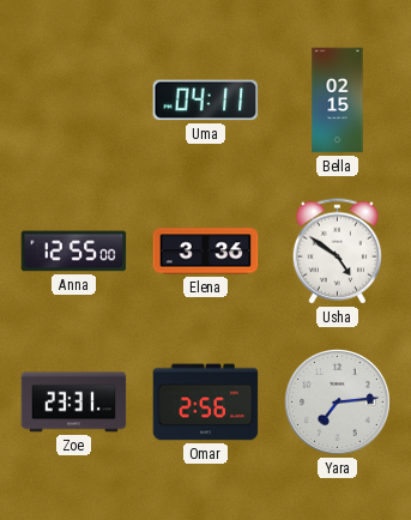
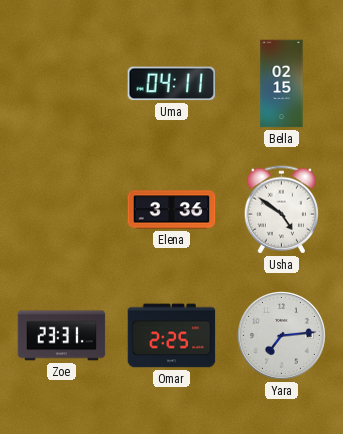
Anna: 12:55 -> none
Omar: 2:56 -> 2:25
